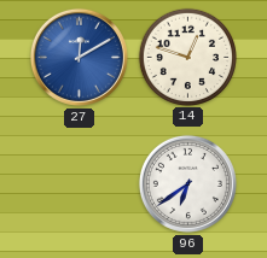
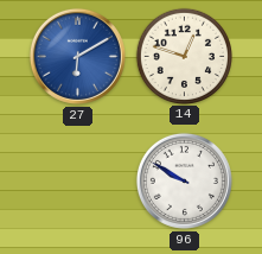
27: 12:10 -> 6:10
96: 6:39 -> 9:50
